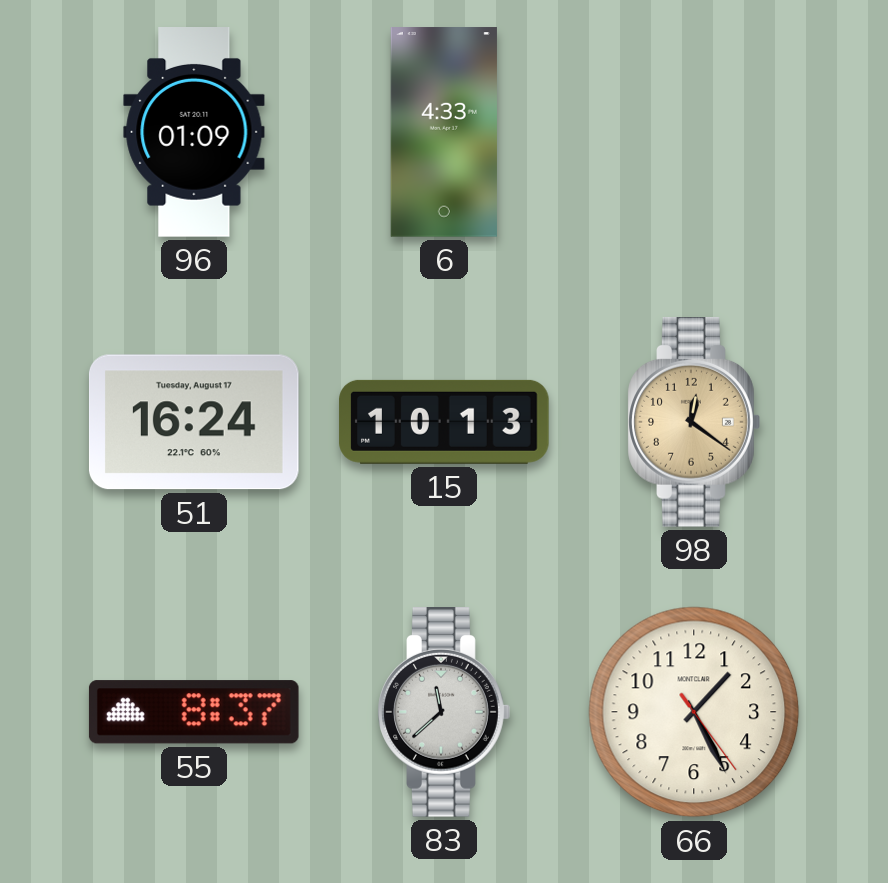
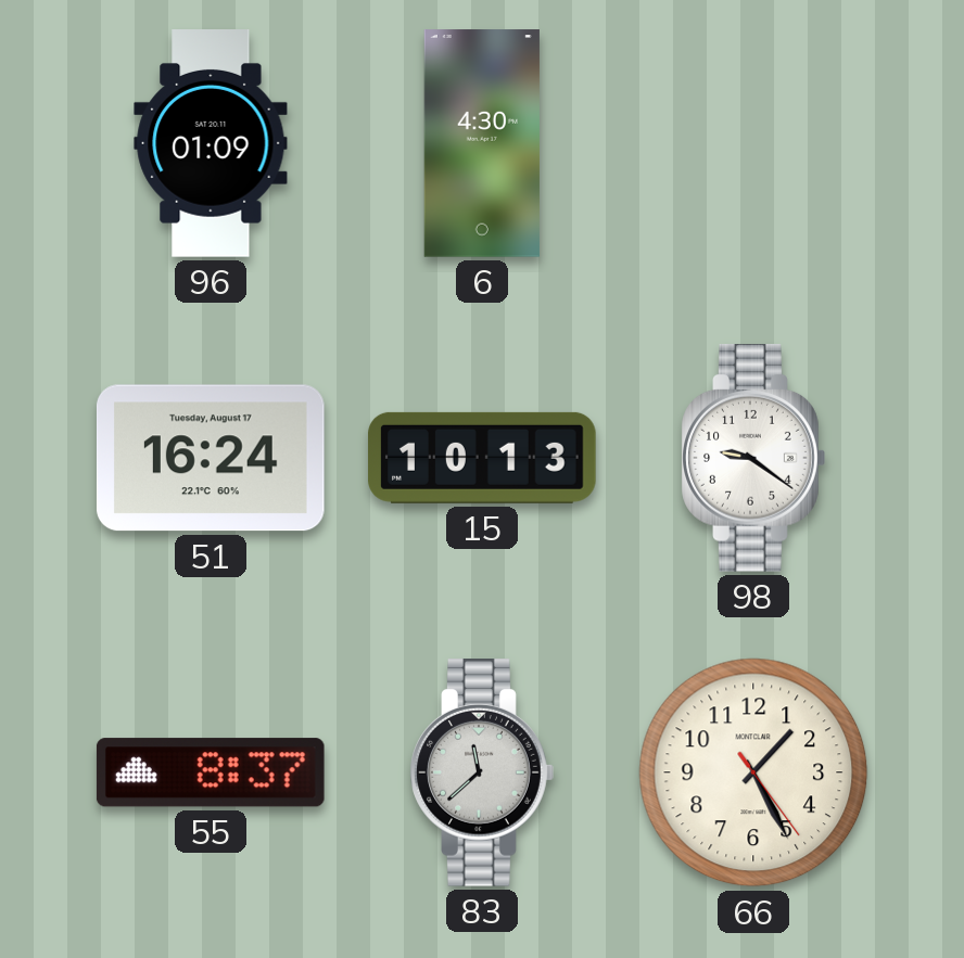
6: 4:33 -> 4:30
98: 12:21 -> 9:21
98 dial: champagne -> white
